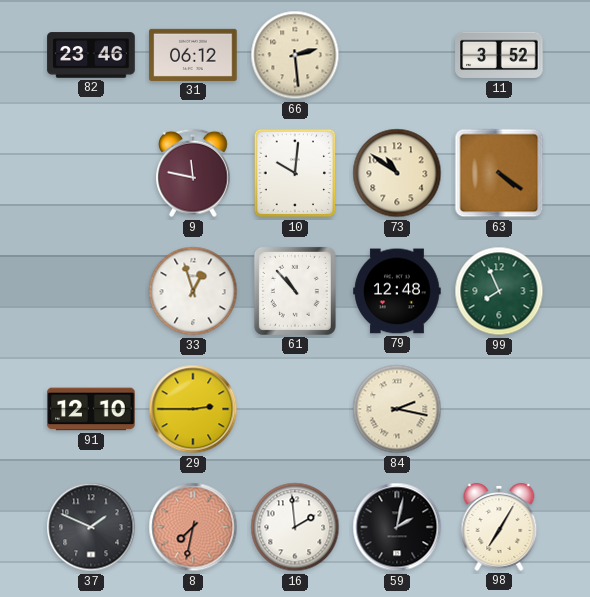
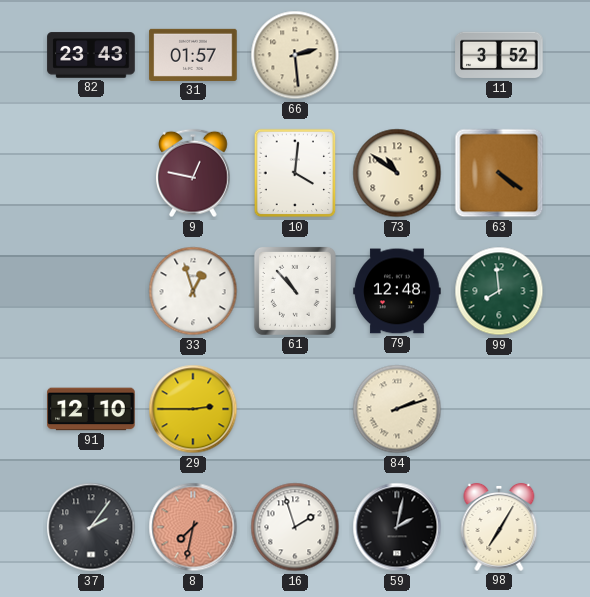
82: 23:46 -> 23:43
31: 06:12 -> 01:57
9: 11:47 -> 12:47
10: 10:01 -> 4:01
99: 7:56 -> 7:59
84: 2:17 -> 2:12
37: 1:49 -> 2:06
16: 1:59 -> 1:57
